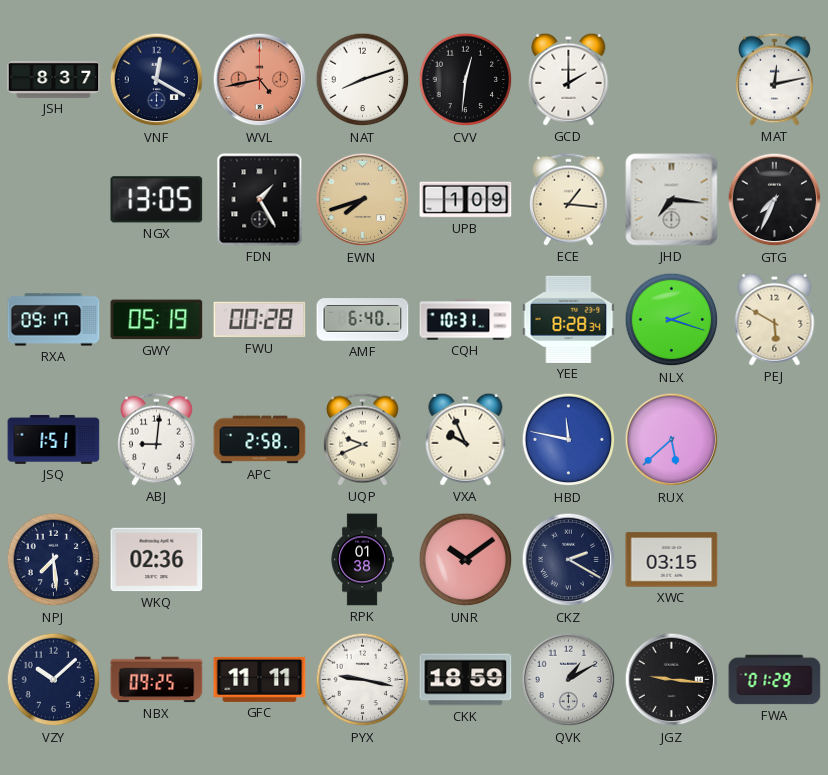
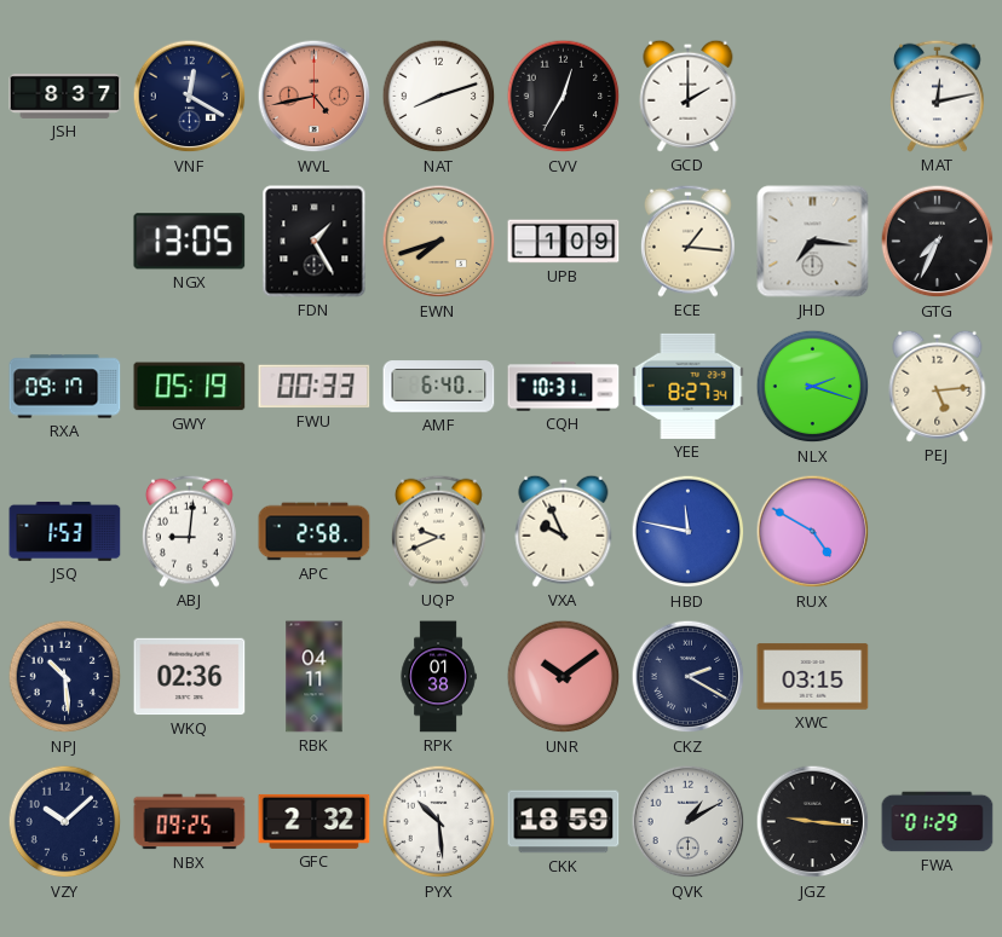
CVV: 12:31 -> 12:35
FWU: 00:28 -> 00:33
YEE: 8:28 -> 8:27
PEJ: 5:50 -> 5:14
JSQ: 1:51 -> 1:53
RUX: 5:38 -> 4:50
NPJ: 7:29 -> 10:29
RBK: none -> 04:11
GFC: 11:11 -> 2:32
PYX: 9:17 -> 10:29
